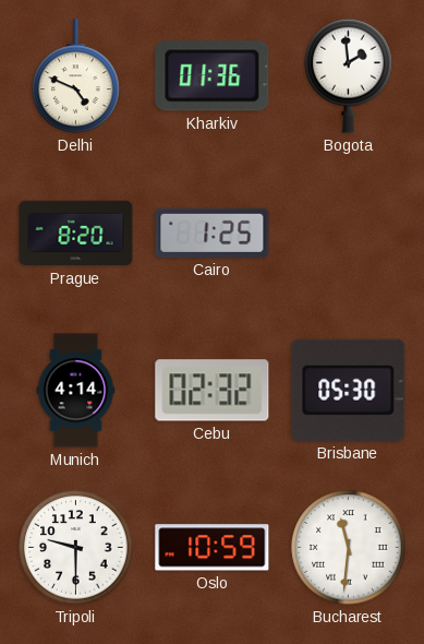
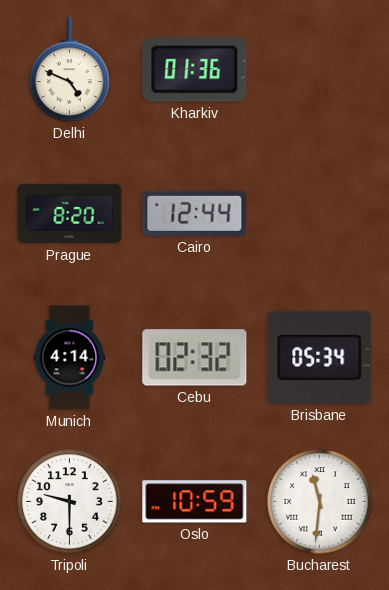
Bogota: 1:59 -> none
Cairo: 1:25 -> 12:44
Brisbane: 05:30 -> 05:34
